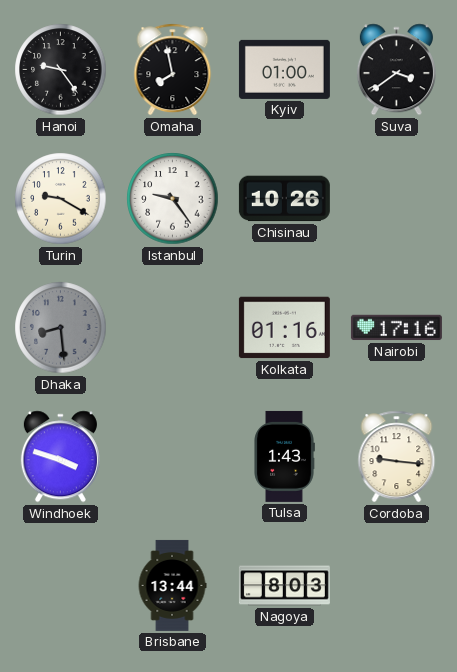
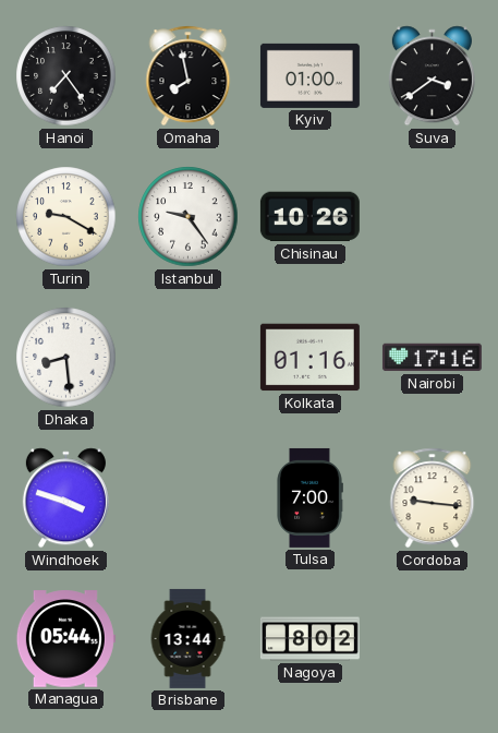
Hanoi: 9:24 -> 7:24
Dhaka dial: grey -> white
Tulsa: 1:43 -> 7:00
Managua: none -> 05:44
Nagoya: 8:03 -> 8:02
